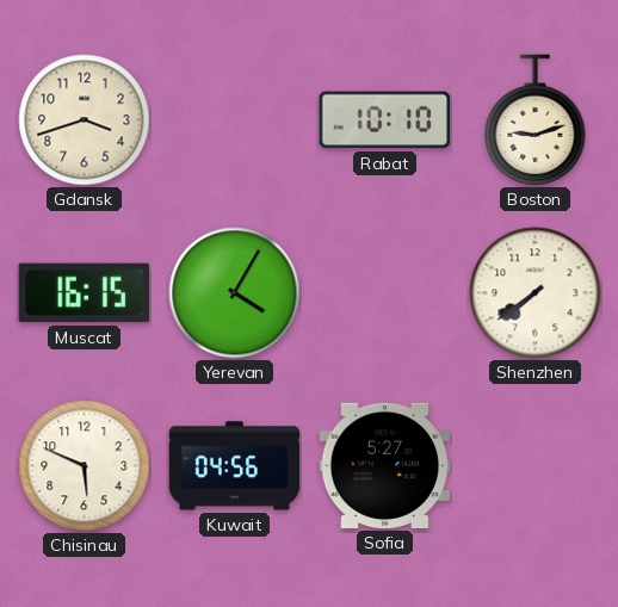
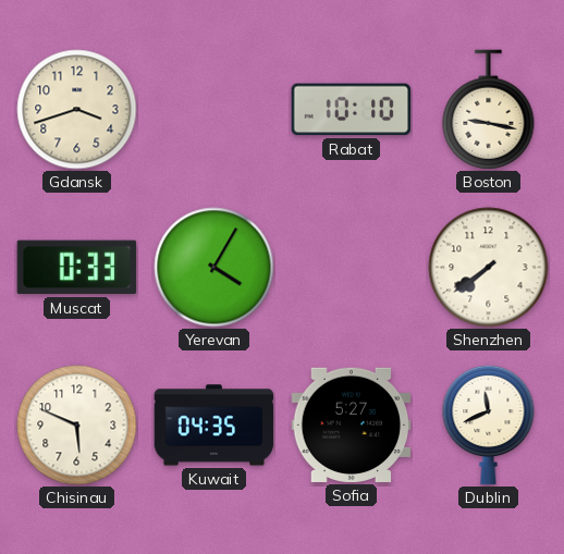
Boston: 9:12 -> 9:17
Muscat: 16:15 -> 0:33
Kuwait: 04:56 -> 04:35
Dublin: none -> 11:41
